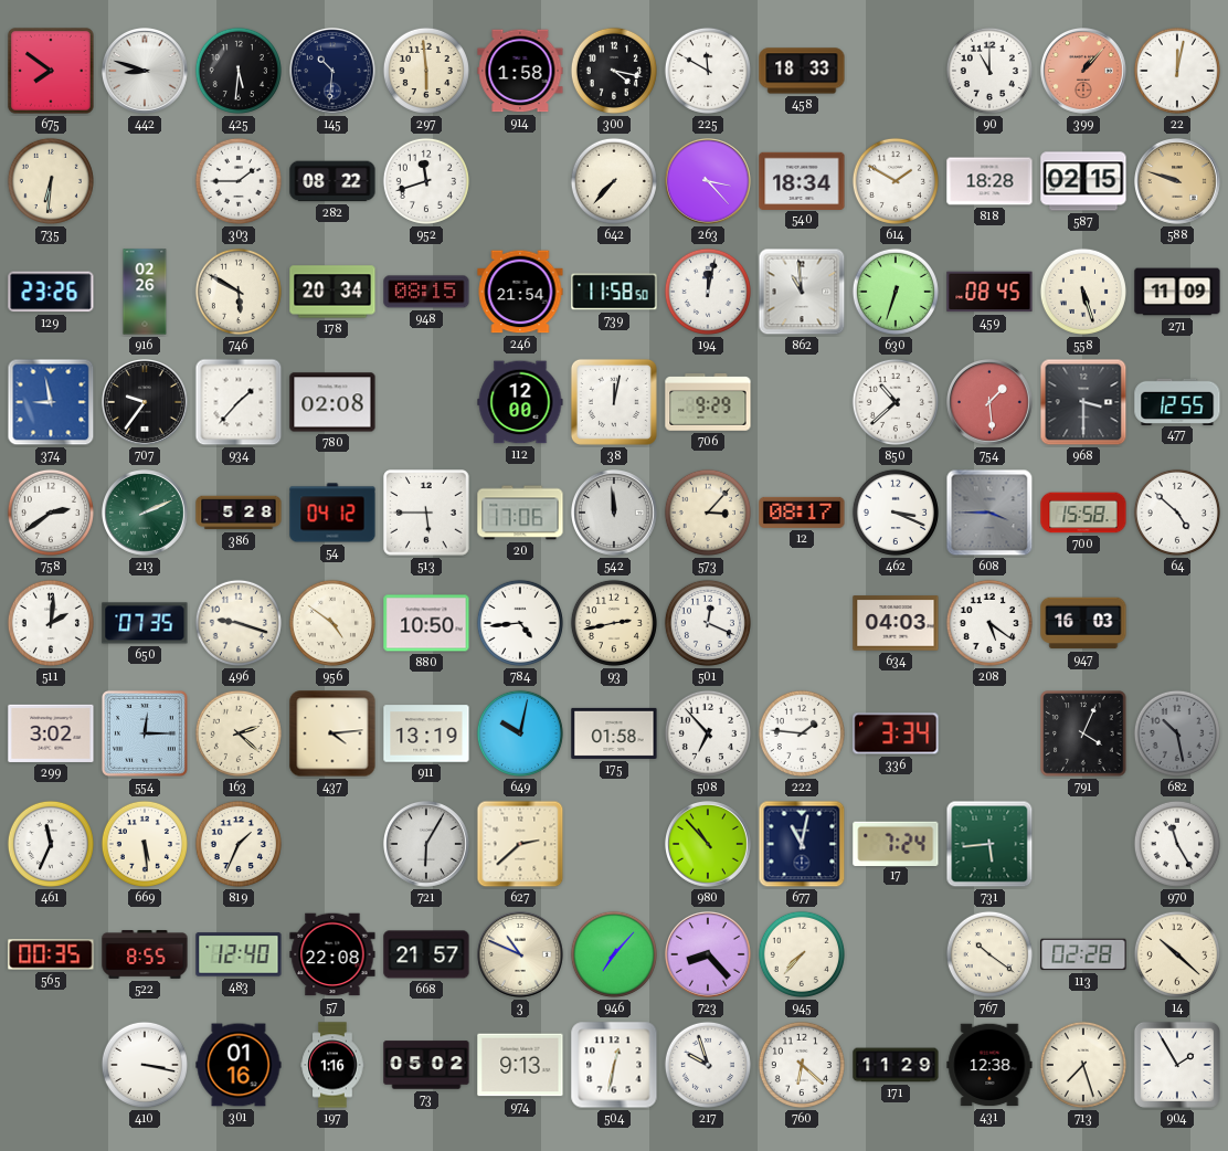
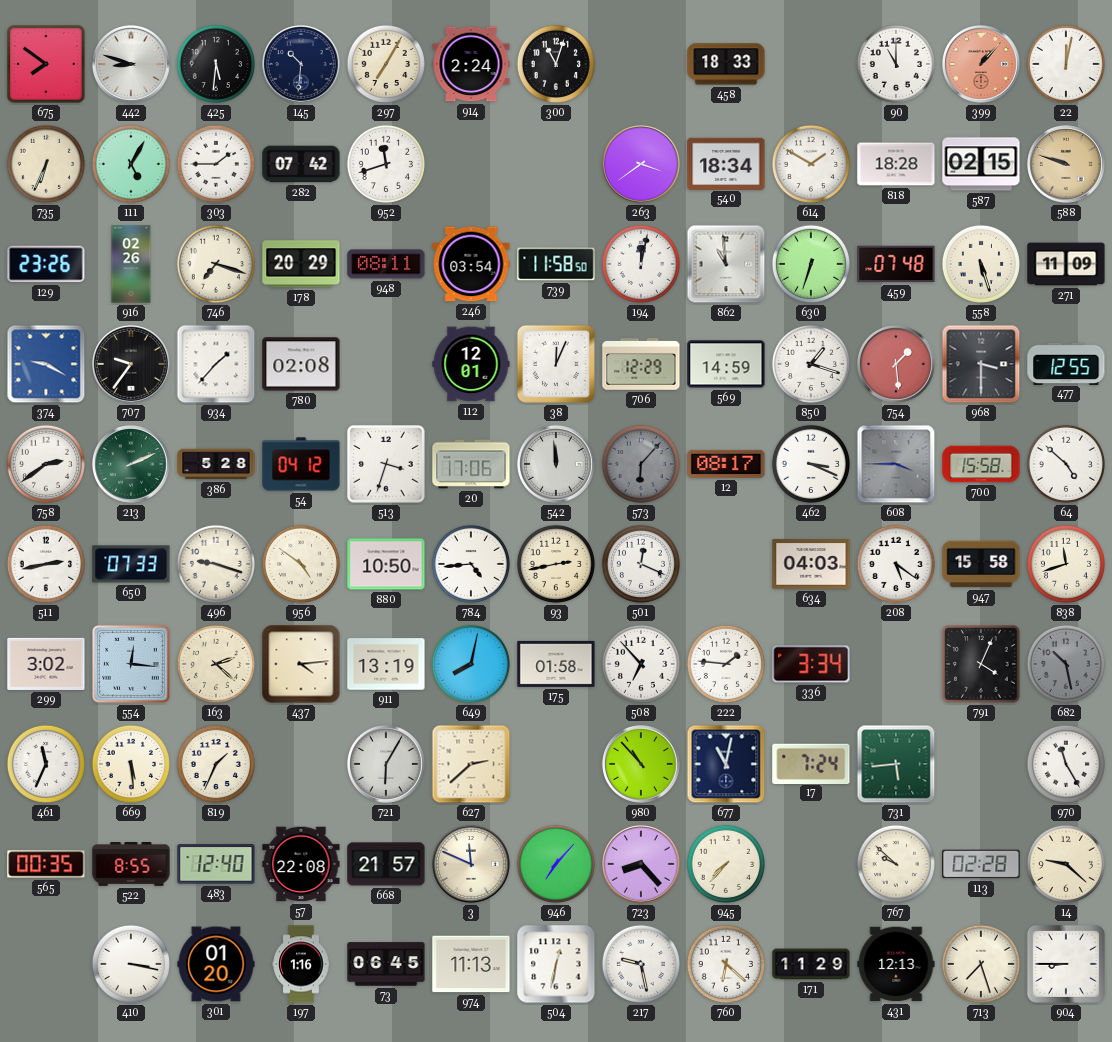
297: 5:59 -> 7:05
914: 1:58 -> 2:24
300: 4:17 -> 11:03
225: 11:50 -> none
735: 6:31 -> 6:34
111: none -> 5:05
282: 08:22 -> 07:42
642: 7:37 -> none
263: 3:23 -> 3:39
746: 5:50 -> 7:18
178: 20:34 -> 20:29
948: 08:15 -> 08:11
246: 21:54 -> 03:54
459: 08:45 -> 07:48
374: 8:58 -> 9:20
112: 12:00 -> 12:01
38: 12:02 -> 12:04
706: 9:29 -> 12:29
569: none -> 14:59
850: 10:38 -> 1:18
513: 5:45 -> 3:33
573: 3:07 -> 6:07
573 dial: cream -> grey
511: 2:01 -> 2:43
650: 07:35 -> 07:33
947: 16:03 -> 15:58
838: none -> 11:42
554: 12:15 -> 12:16
649: 10:02 -> 8:02
3: 10:49 -> 11:49
767: 10:21 -> 9:52
14: 10:22 -> 9:22
301: 01:16 -> 01:20
73: 05:02 -> 06:45
974: 9:13 -> 11:13
217: 9:57 -> 9:28
431: 12:38 -> 12:13
904: 1:55 -> 8:45
